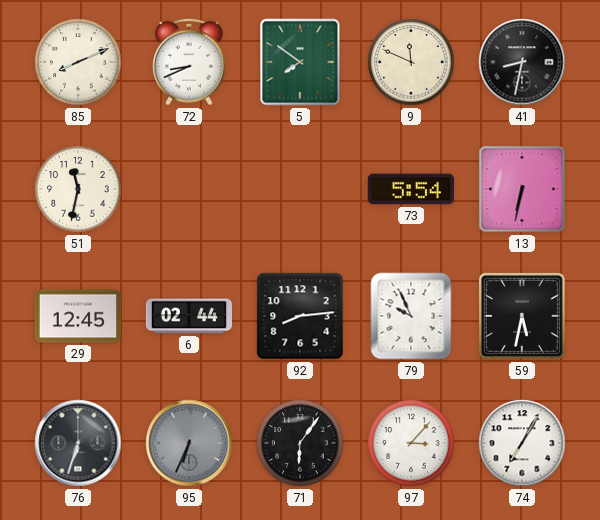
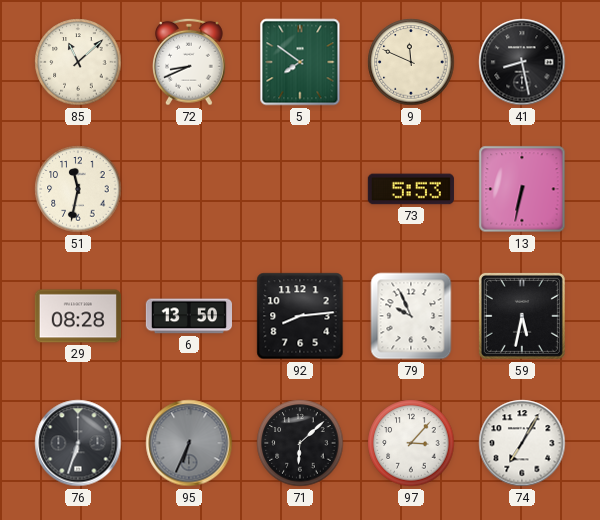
85: 8:11 -> 11:08
41: 8:32 -> 8:28
73: 5:54 -> 5:53
29: 12:45 -> 08:28
6: 02:44 -> 13:50
71: 6:06 -> 6:08
